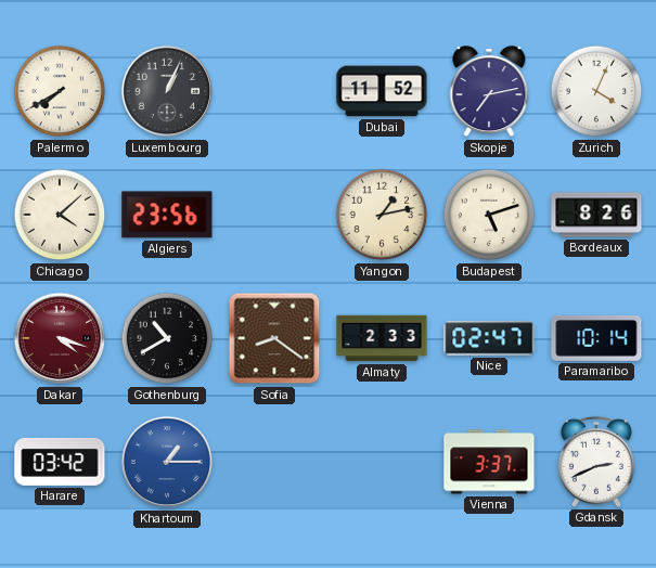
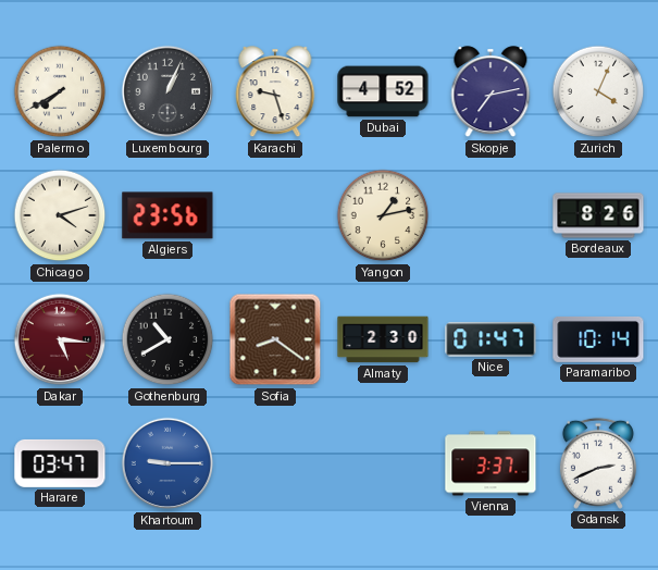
Karachi: none -> 9:27
Dubai: 11:52 -> 4:52
Chicago: 4:08 -> 4:12
Budapest: 5:12 -> none
Dakar: 4:18 -> 5:16
Almaty: 2:33 -> 2:30
Nice: 02:47 -> 01:47
Harare: 03:42 -> 03:47
Khartoum: 1:15 -> 9:15
